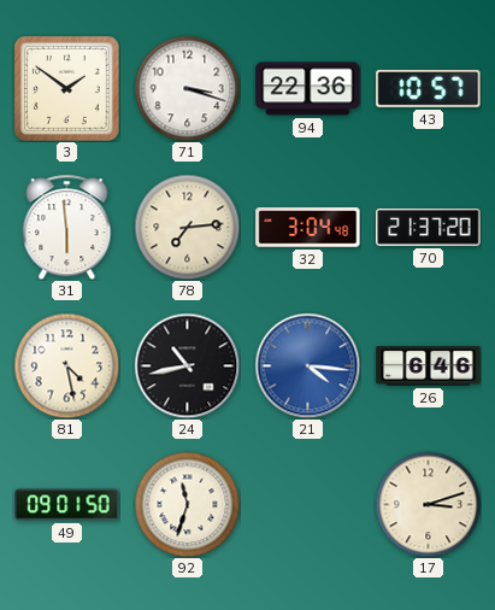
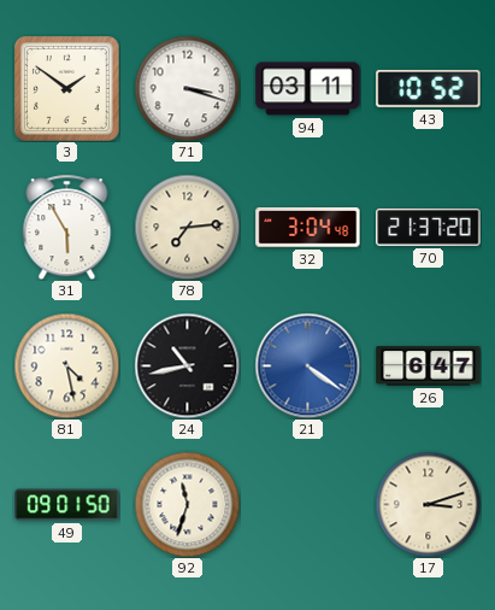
94: 22:36 -> 03:11
43: 10:57 -> 10:52
31: 5:59 -> 5:55
21: 4:16 -> 4:21
26: 6:46 -> 6:47
